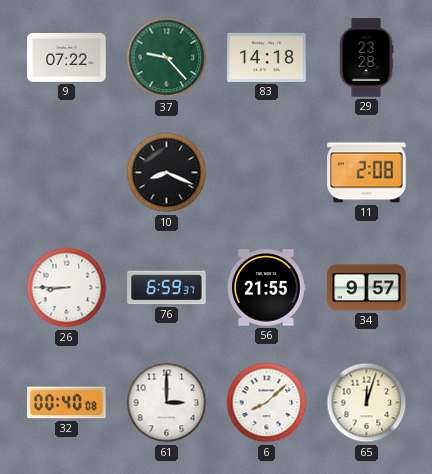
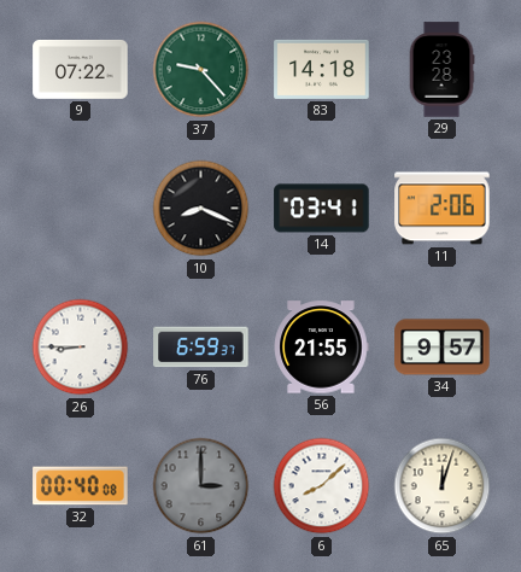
14: none -> 03:41
11: 2:08 -> 2:06
61 dial: white -> grey
